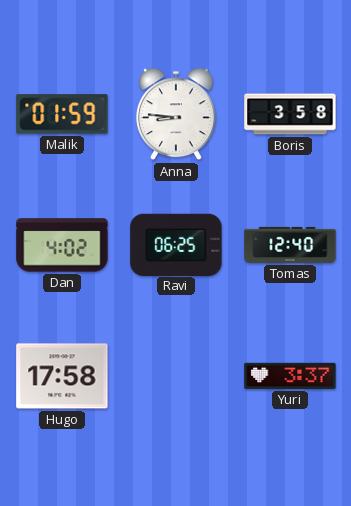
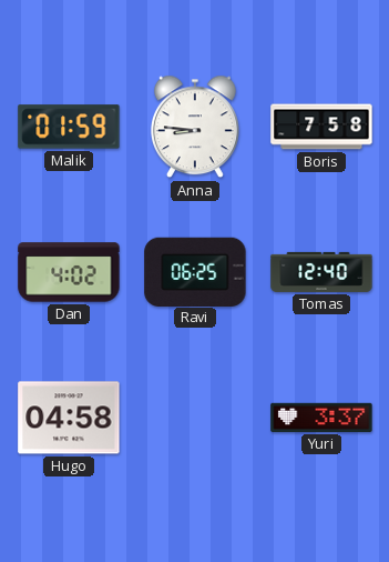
Boris: 3:58 -> 7:58
Hugo: 17:58 -> 04:58
